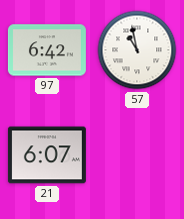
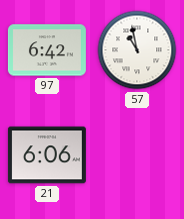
21: 6:07 -> 6:06
